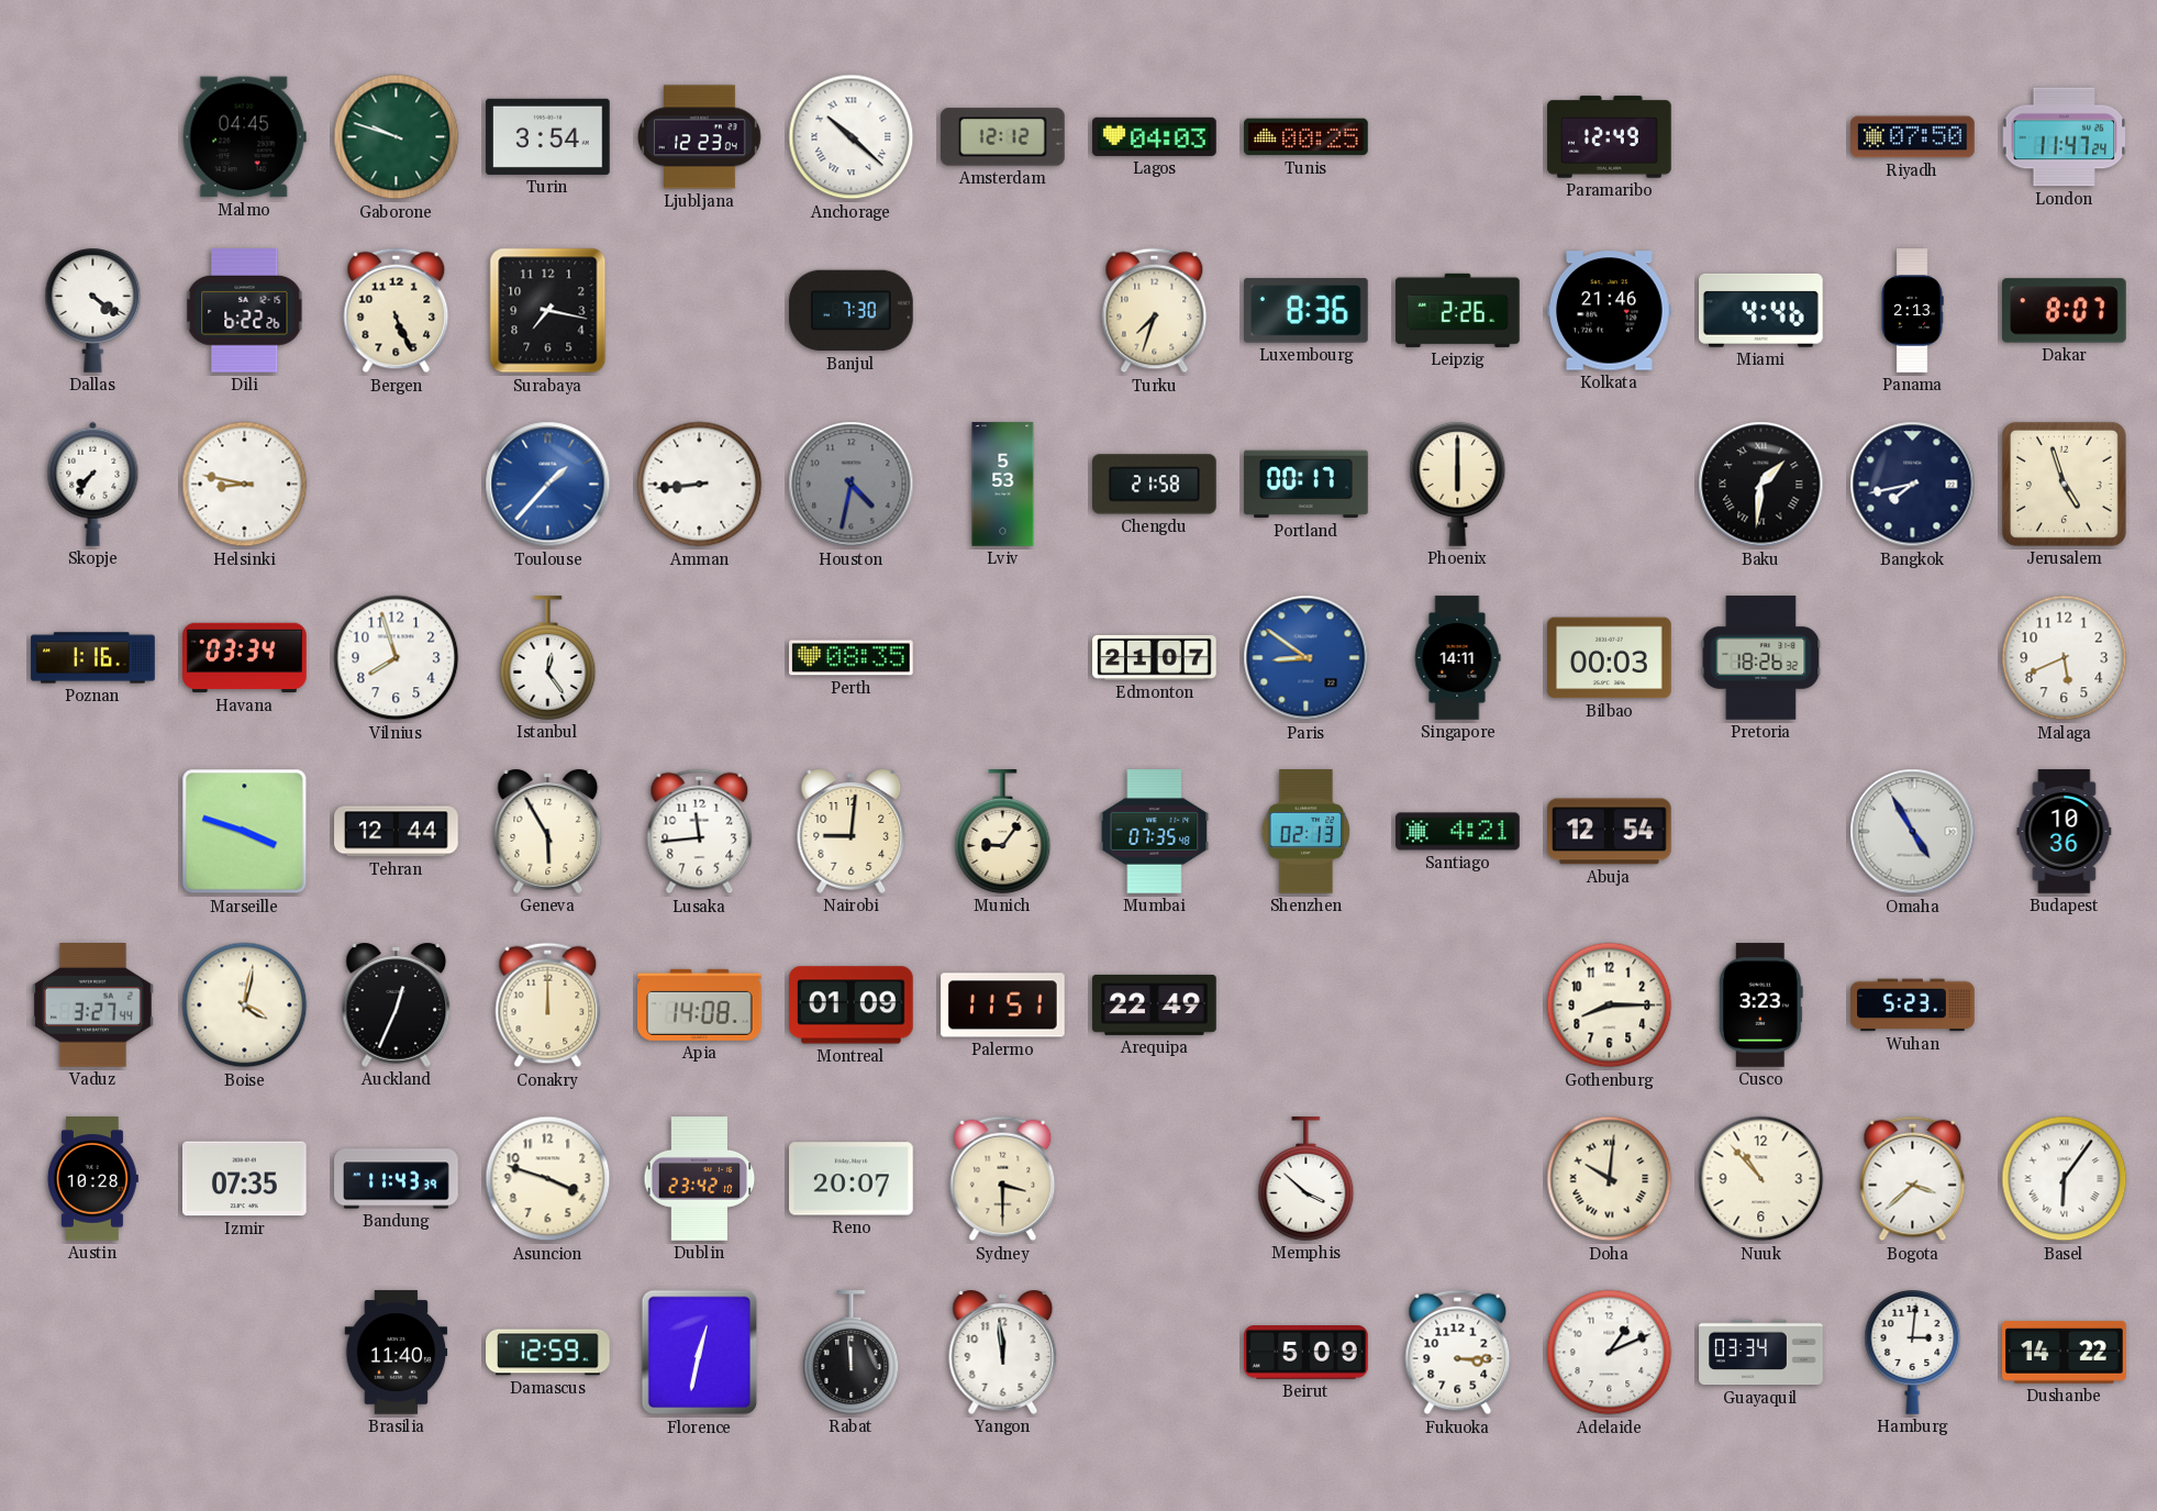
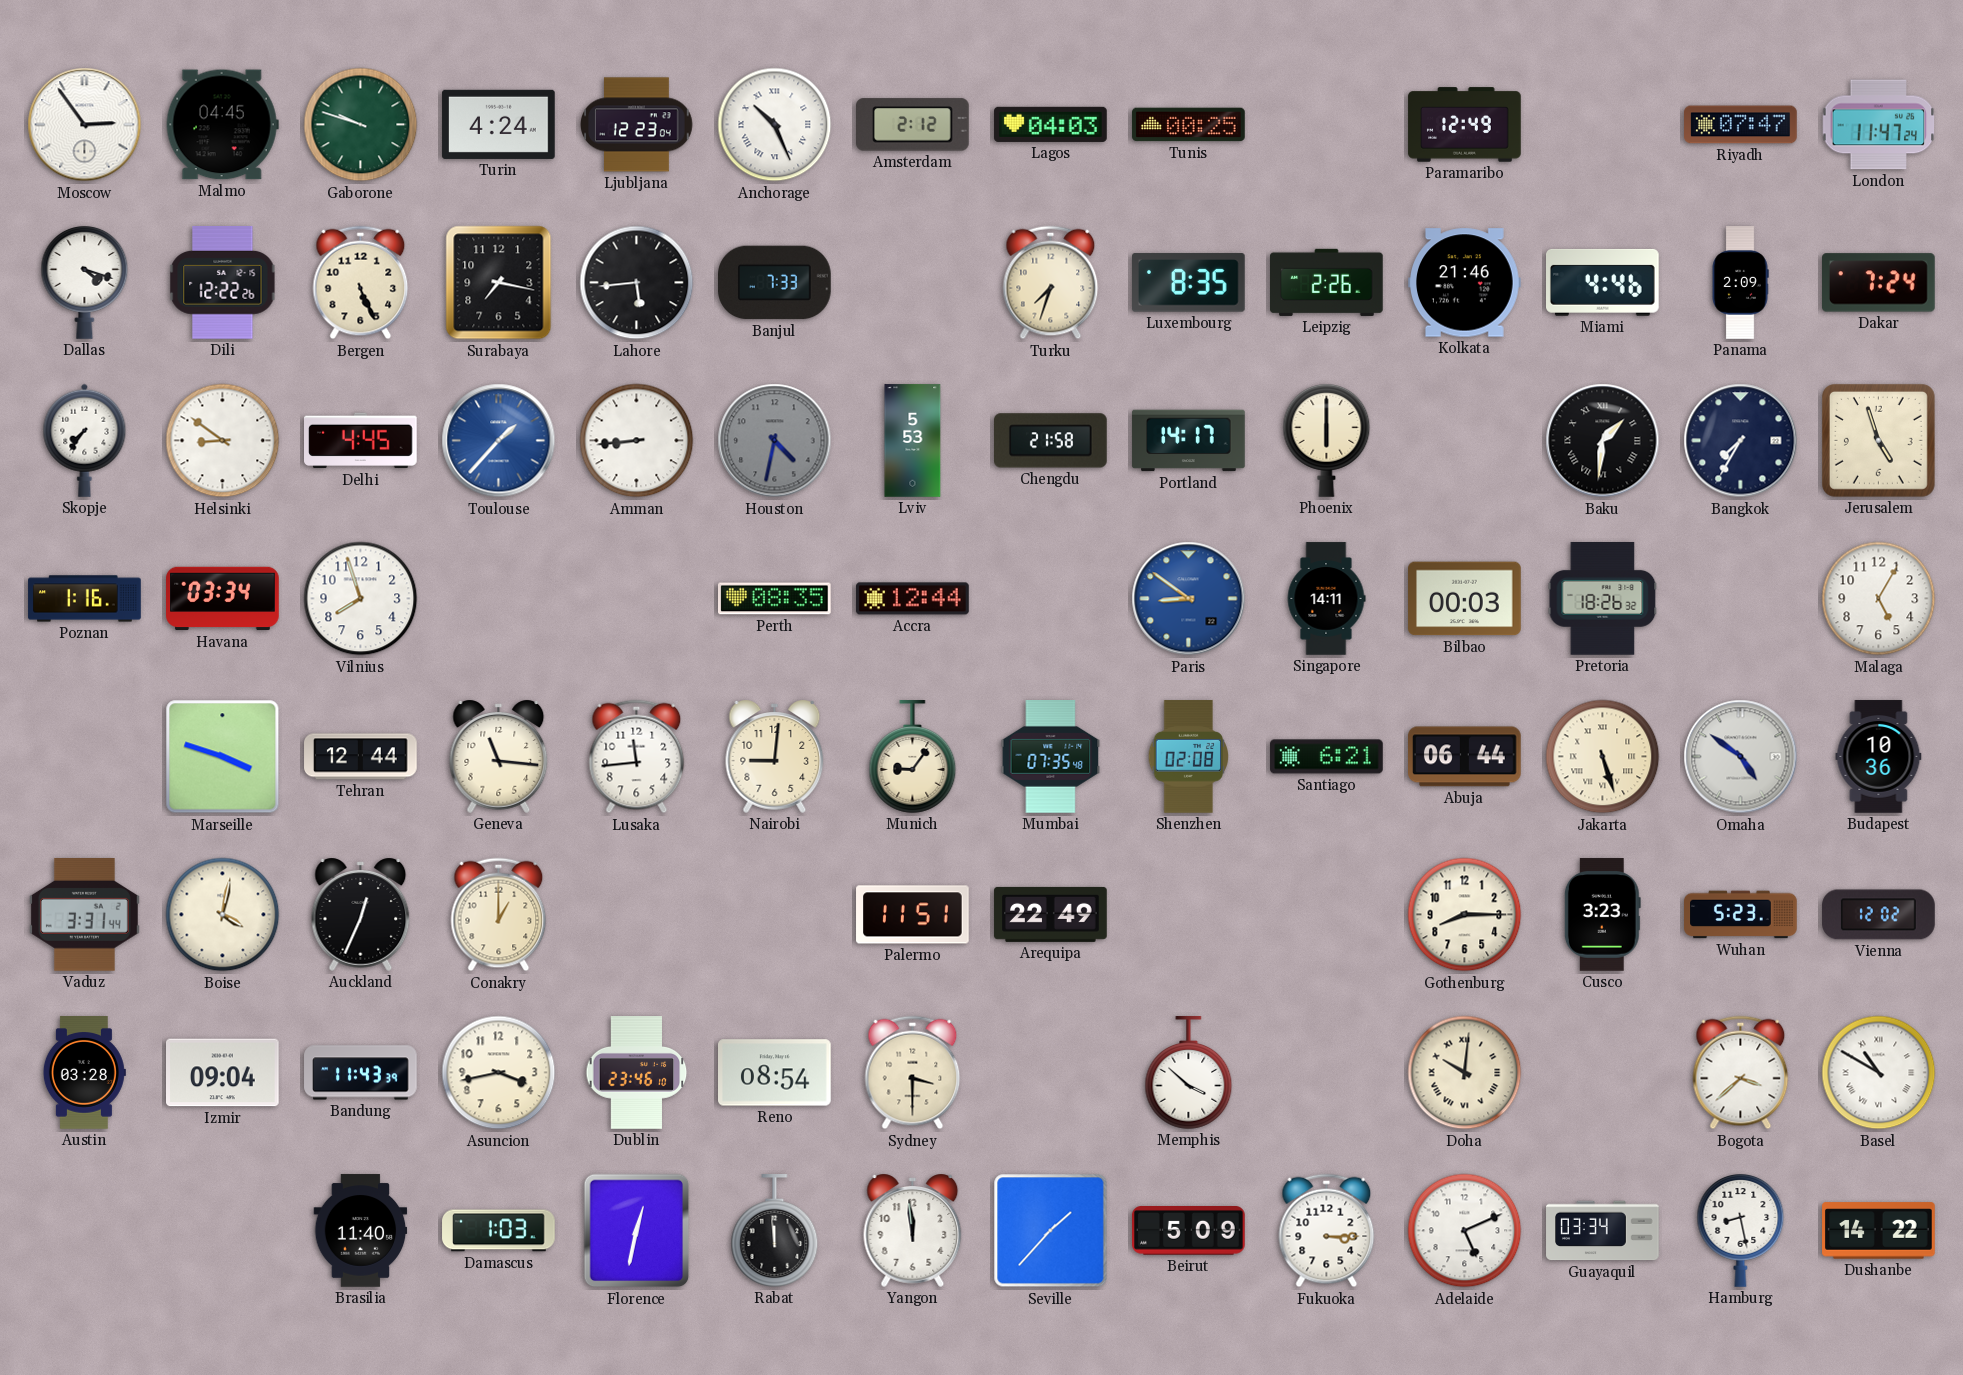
Moscow: none -> 2:54
Turin: 3:54 -> 4:24
Anchorage: 10:22 -> 10:26
Amsterdam: 12:12 -> 2:12
Riyadh: 07:50 -> 07:47
Dallas: 4:21 -> 4:18
Dili: 6:22 -> 12:22
Lahore: none -> 5:44
Banjul: 7:30 -> 7:33
Luxembourg: 8:36 -> 8:35
Panama: 2:13 -> 2:09
Dakar: 8:07 -> 7:24
Helsinki: 8:47 -> 8:51
Delhi: none -> 4:45
Portland: 00:17 -> 14:17
Bangkok: 7:43 -> 7:35
Istanbul: 12:24 -> none
Accra: none -> 12:44
Edmonton: 21:07 -> none
Malaga: 5:41 -> 5:05
Geneva: 5:55 -> 11:16
Shenzhen: 02:13 -> 02:08
Santiago: 4:21 -> 6:21
Abuja: 12:54 -> 06:44
Jakarta: none -> 5:27
Omaha: 4:55 -> 4:51
Vaduz: 3:27 -> 3:31
Conakry: 12:00 -> 1:00
Apia: 14:08 -> none
Montreal: 01:09 -> none
Vienna: none -> 12:02
Austin: 10:28 -> 03:28
Izmir: 07:35 -> 09:04
Asuncion: 3:48 -> 3:43
Dublin: 23:42 -> 23:46
Reno: 20:07 -> 08:54
Nuuk: 10:53 -> none
Basel: 6:06 -> 10:50
Damascus: 12:59 -> 1:03
Seville: none -> 1:37
Adelaide: 1:11 -> 5:11
Hamburg: 3:01 -> 8:28
